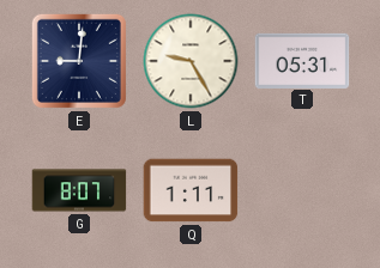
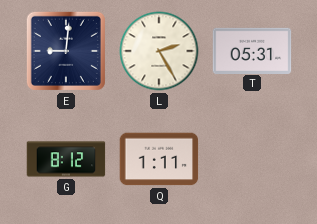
L: 9:25 -> 2:25
G: 8:07 -> 8:12
